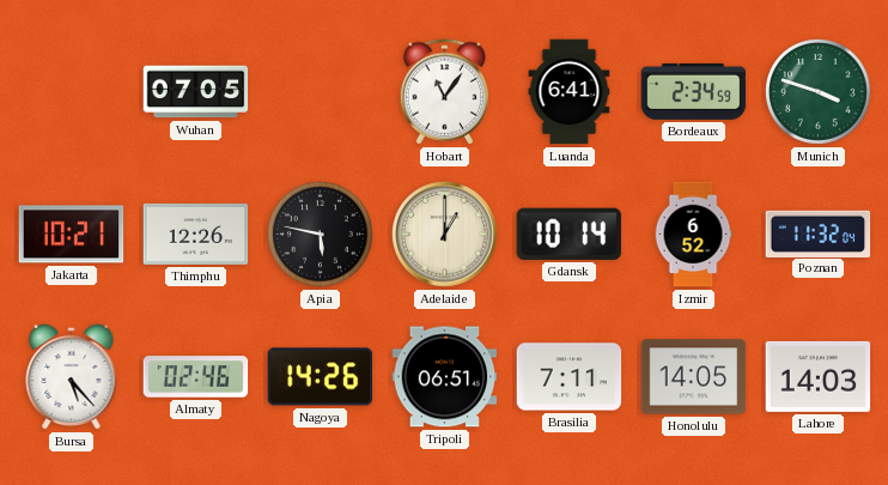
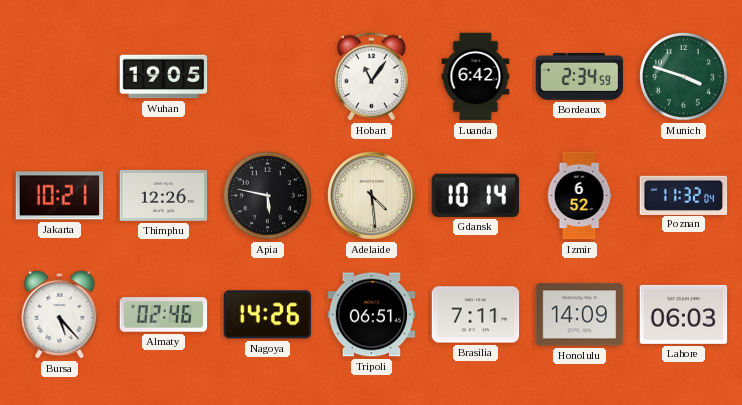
Wuhan: 07:05 -> 19:05
Luanda: 6:41 -> 6:42
Adelaide: 1:00 -> 4:29
Honolulu: 14:05 -> 14:09
Lahore: 14:03 -> 06:03
